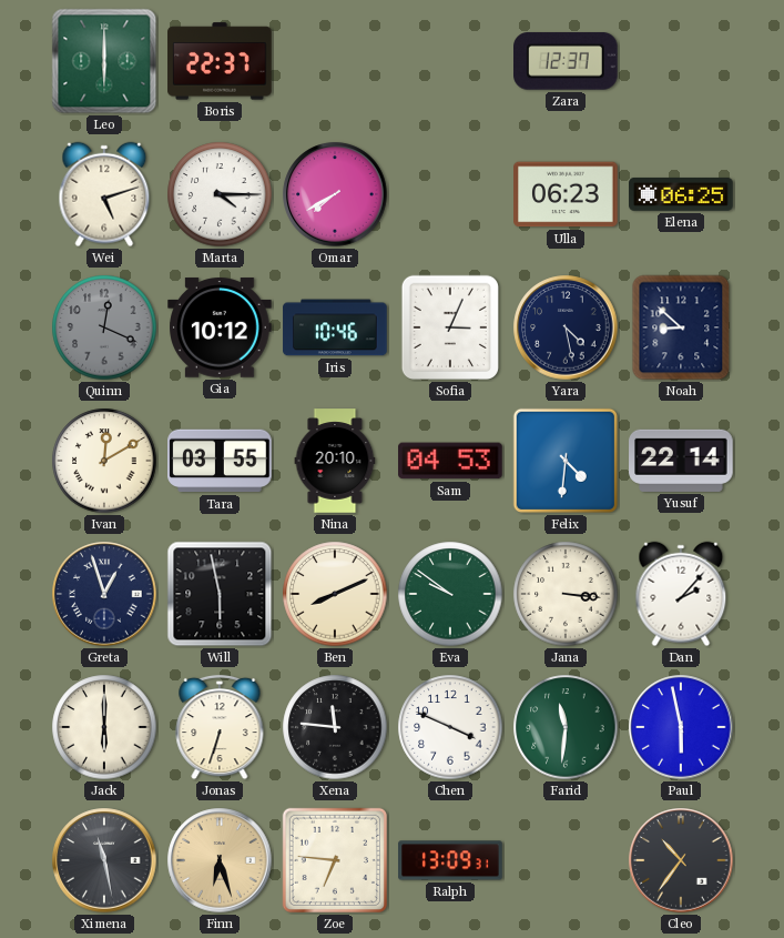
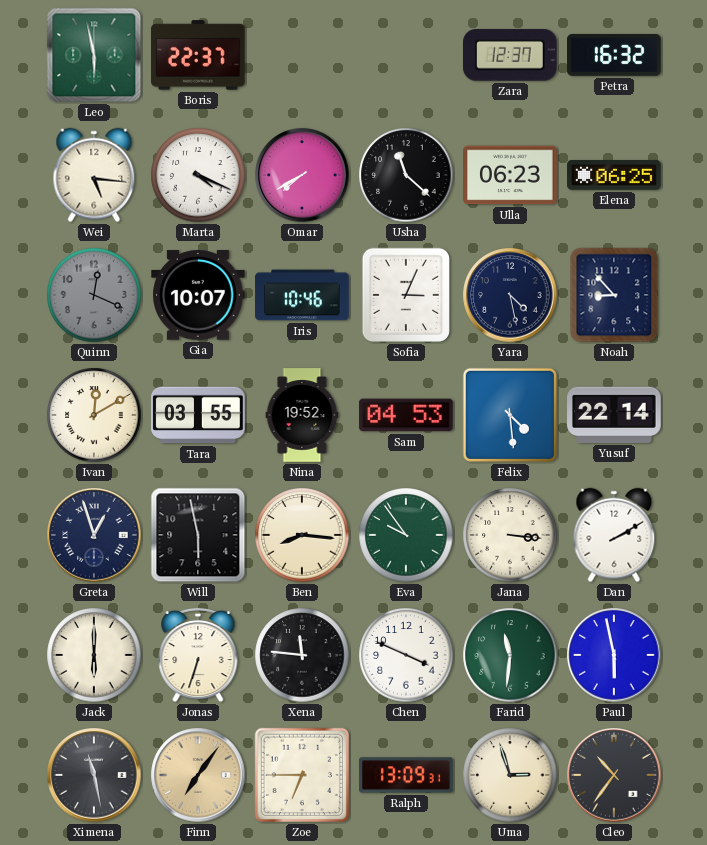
Leo: 6:00 -> 5:58
Petra: none -> 16:32
Wei: 5:12 -> 5:16
Marta: 4:15 -> 4:19
Usha: none -> 11:22
Gia: 10:12 -> 10:07
Noah: 8:52 -> 8:53
Nina: 20:10 -> 19:52
Felix: 4:31 -> 4:29
Ben: 8:11 -> 8:16
Eva: 9:51 -> 9:54
Dan: 2:07 -> 2:10
Finn: 6:27 -> 7:06
Zoe: 6:46 -> 6:45
Uma: none -> 2:57
